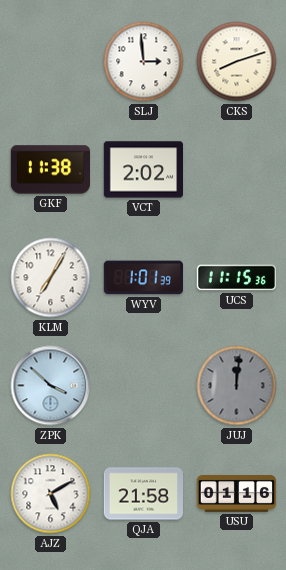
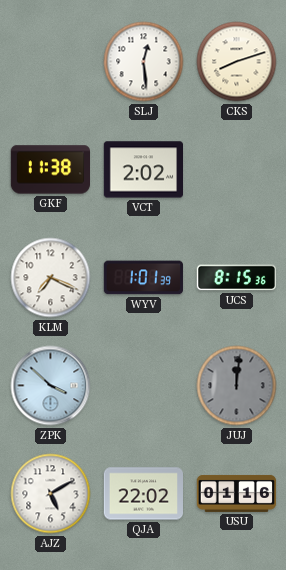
SLJ: 2:59 -> 12:29
KLM: 7:05 -> 7:19
UCS: 11:15 -> 8:15
QJA: 21:58 -> 22:02
